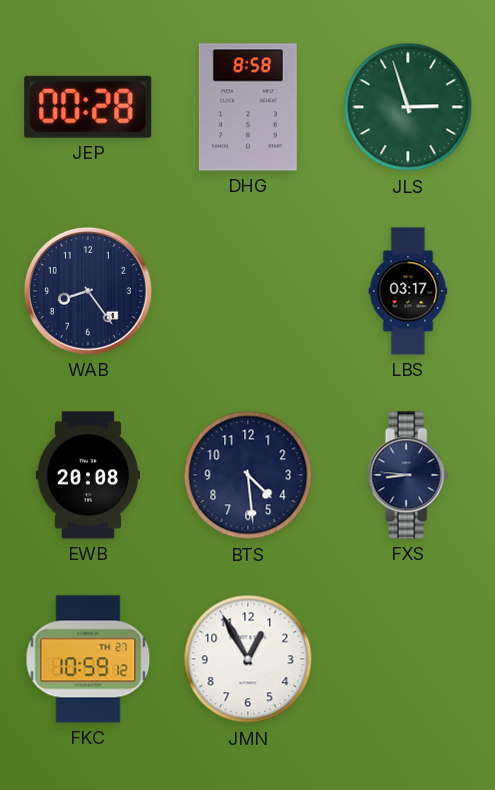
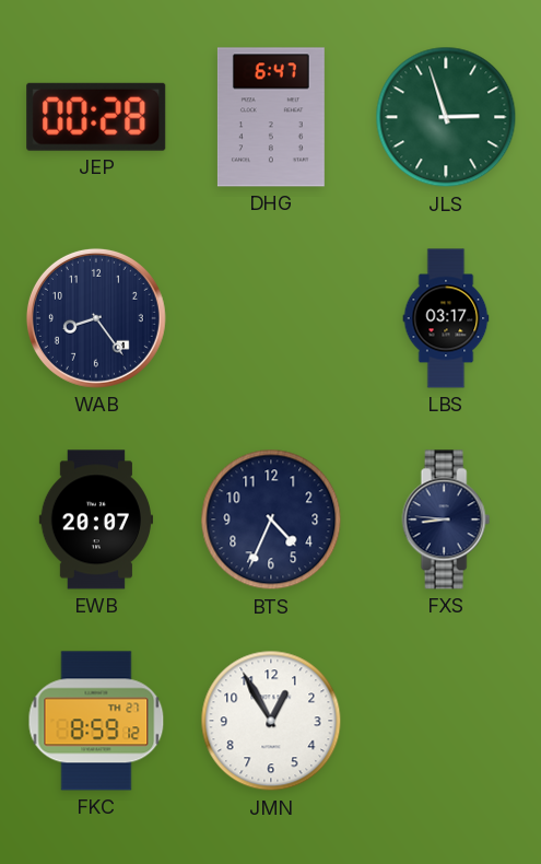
DHG: 8:58 -> 6:47
EWB: 20:08 -> 20:07
BTS: 4:29 -> 4:34
FKC: 10:59 -> 8:59
